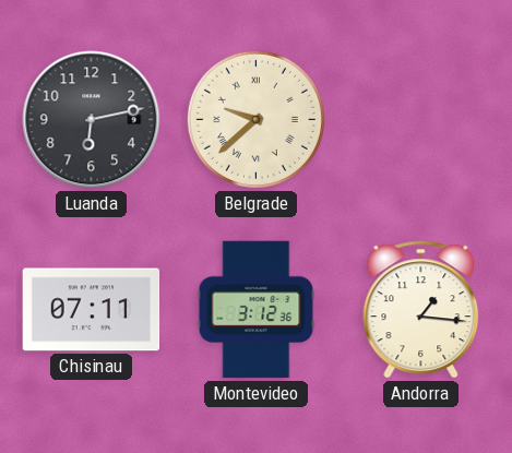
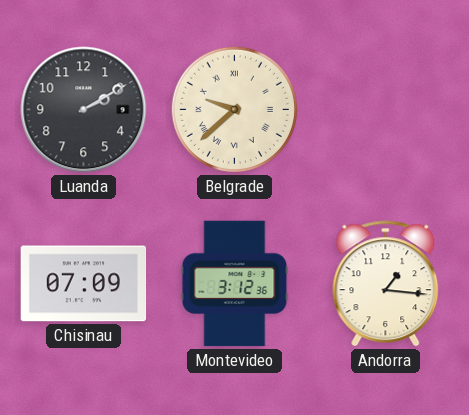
Luanda: 6:13 -> 2:10
Chisinau: 07:11 -> 07:09
